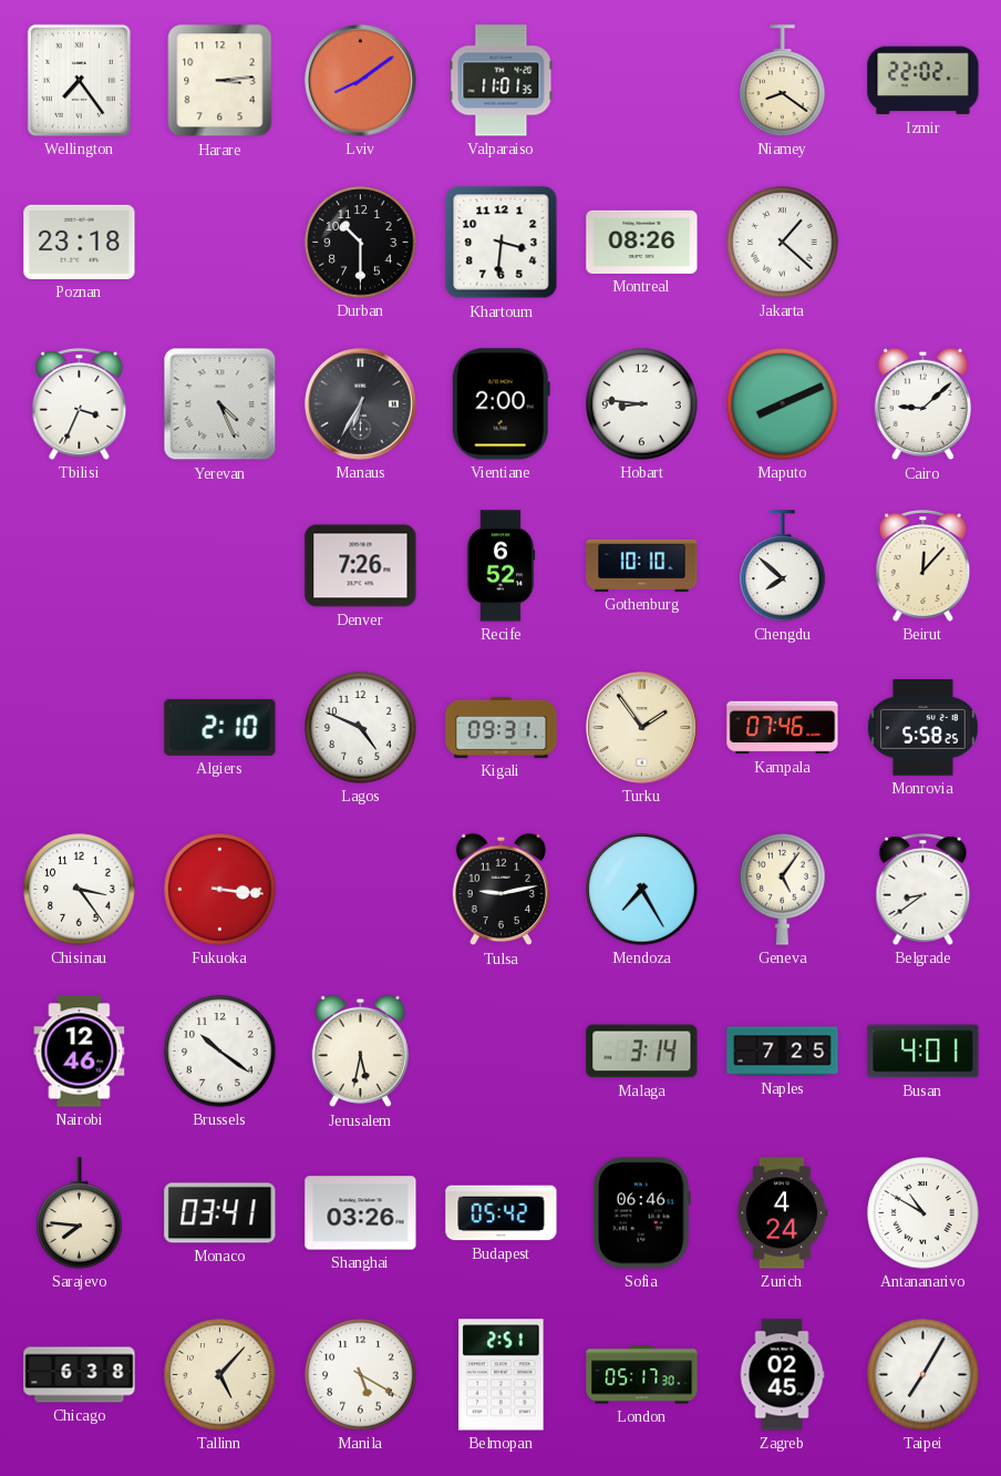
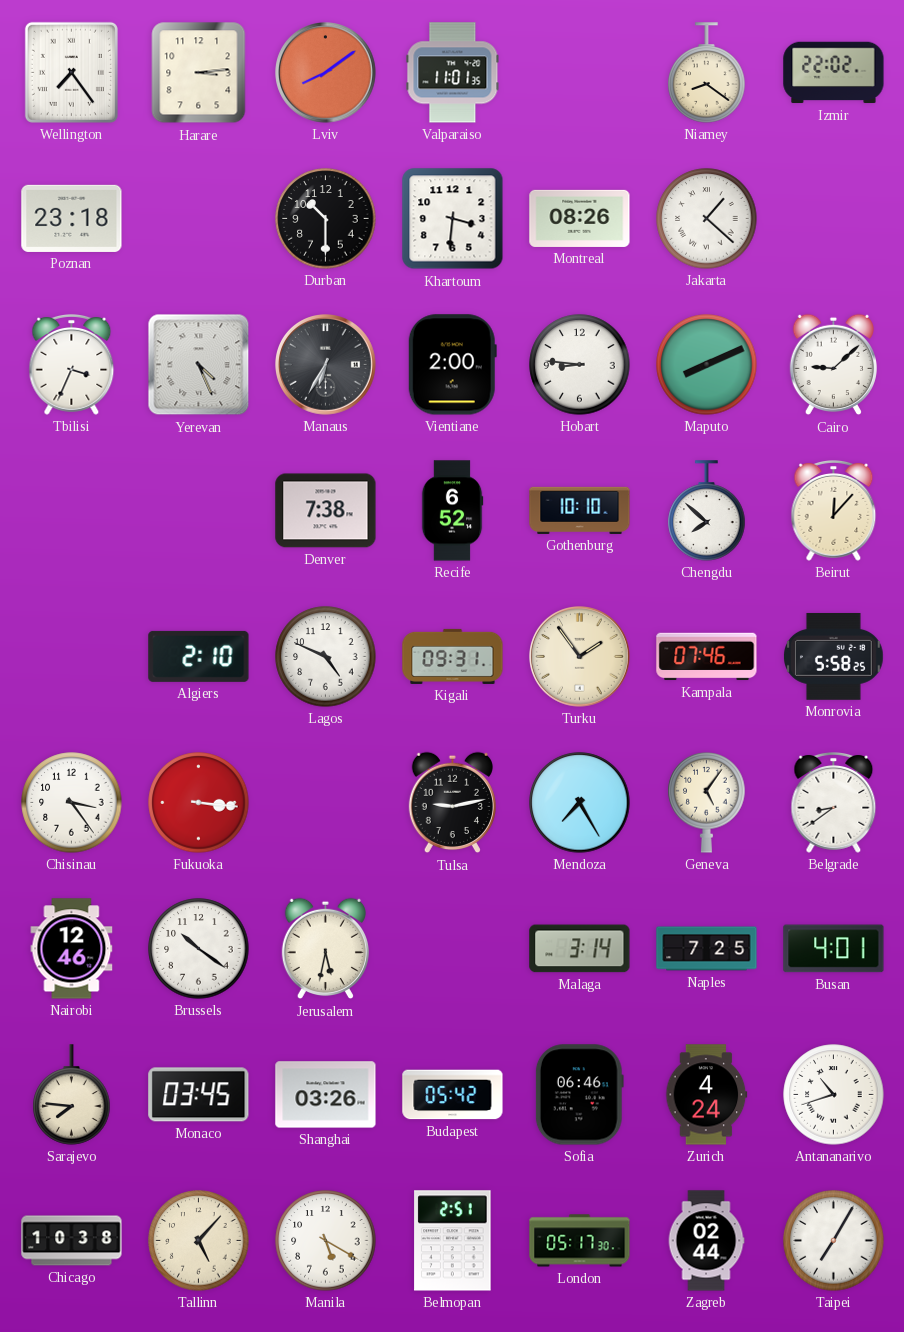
Denver: 7:26 -> 7:38
Monaco: 03:41 -> 03:45
Antananarivo: 10:50 -> 10:42
Chicago: 6:38 -> 10:38
Zagreb: 02:45 -> 02:44
